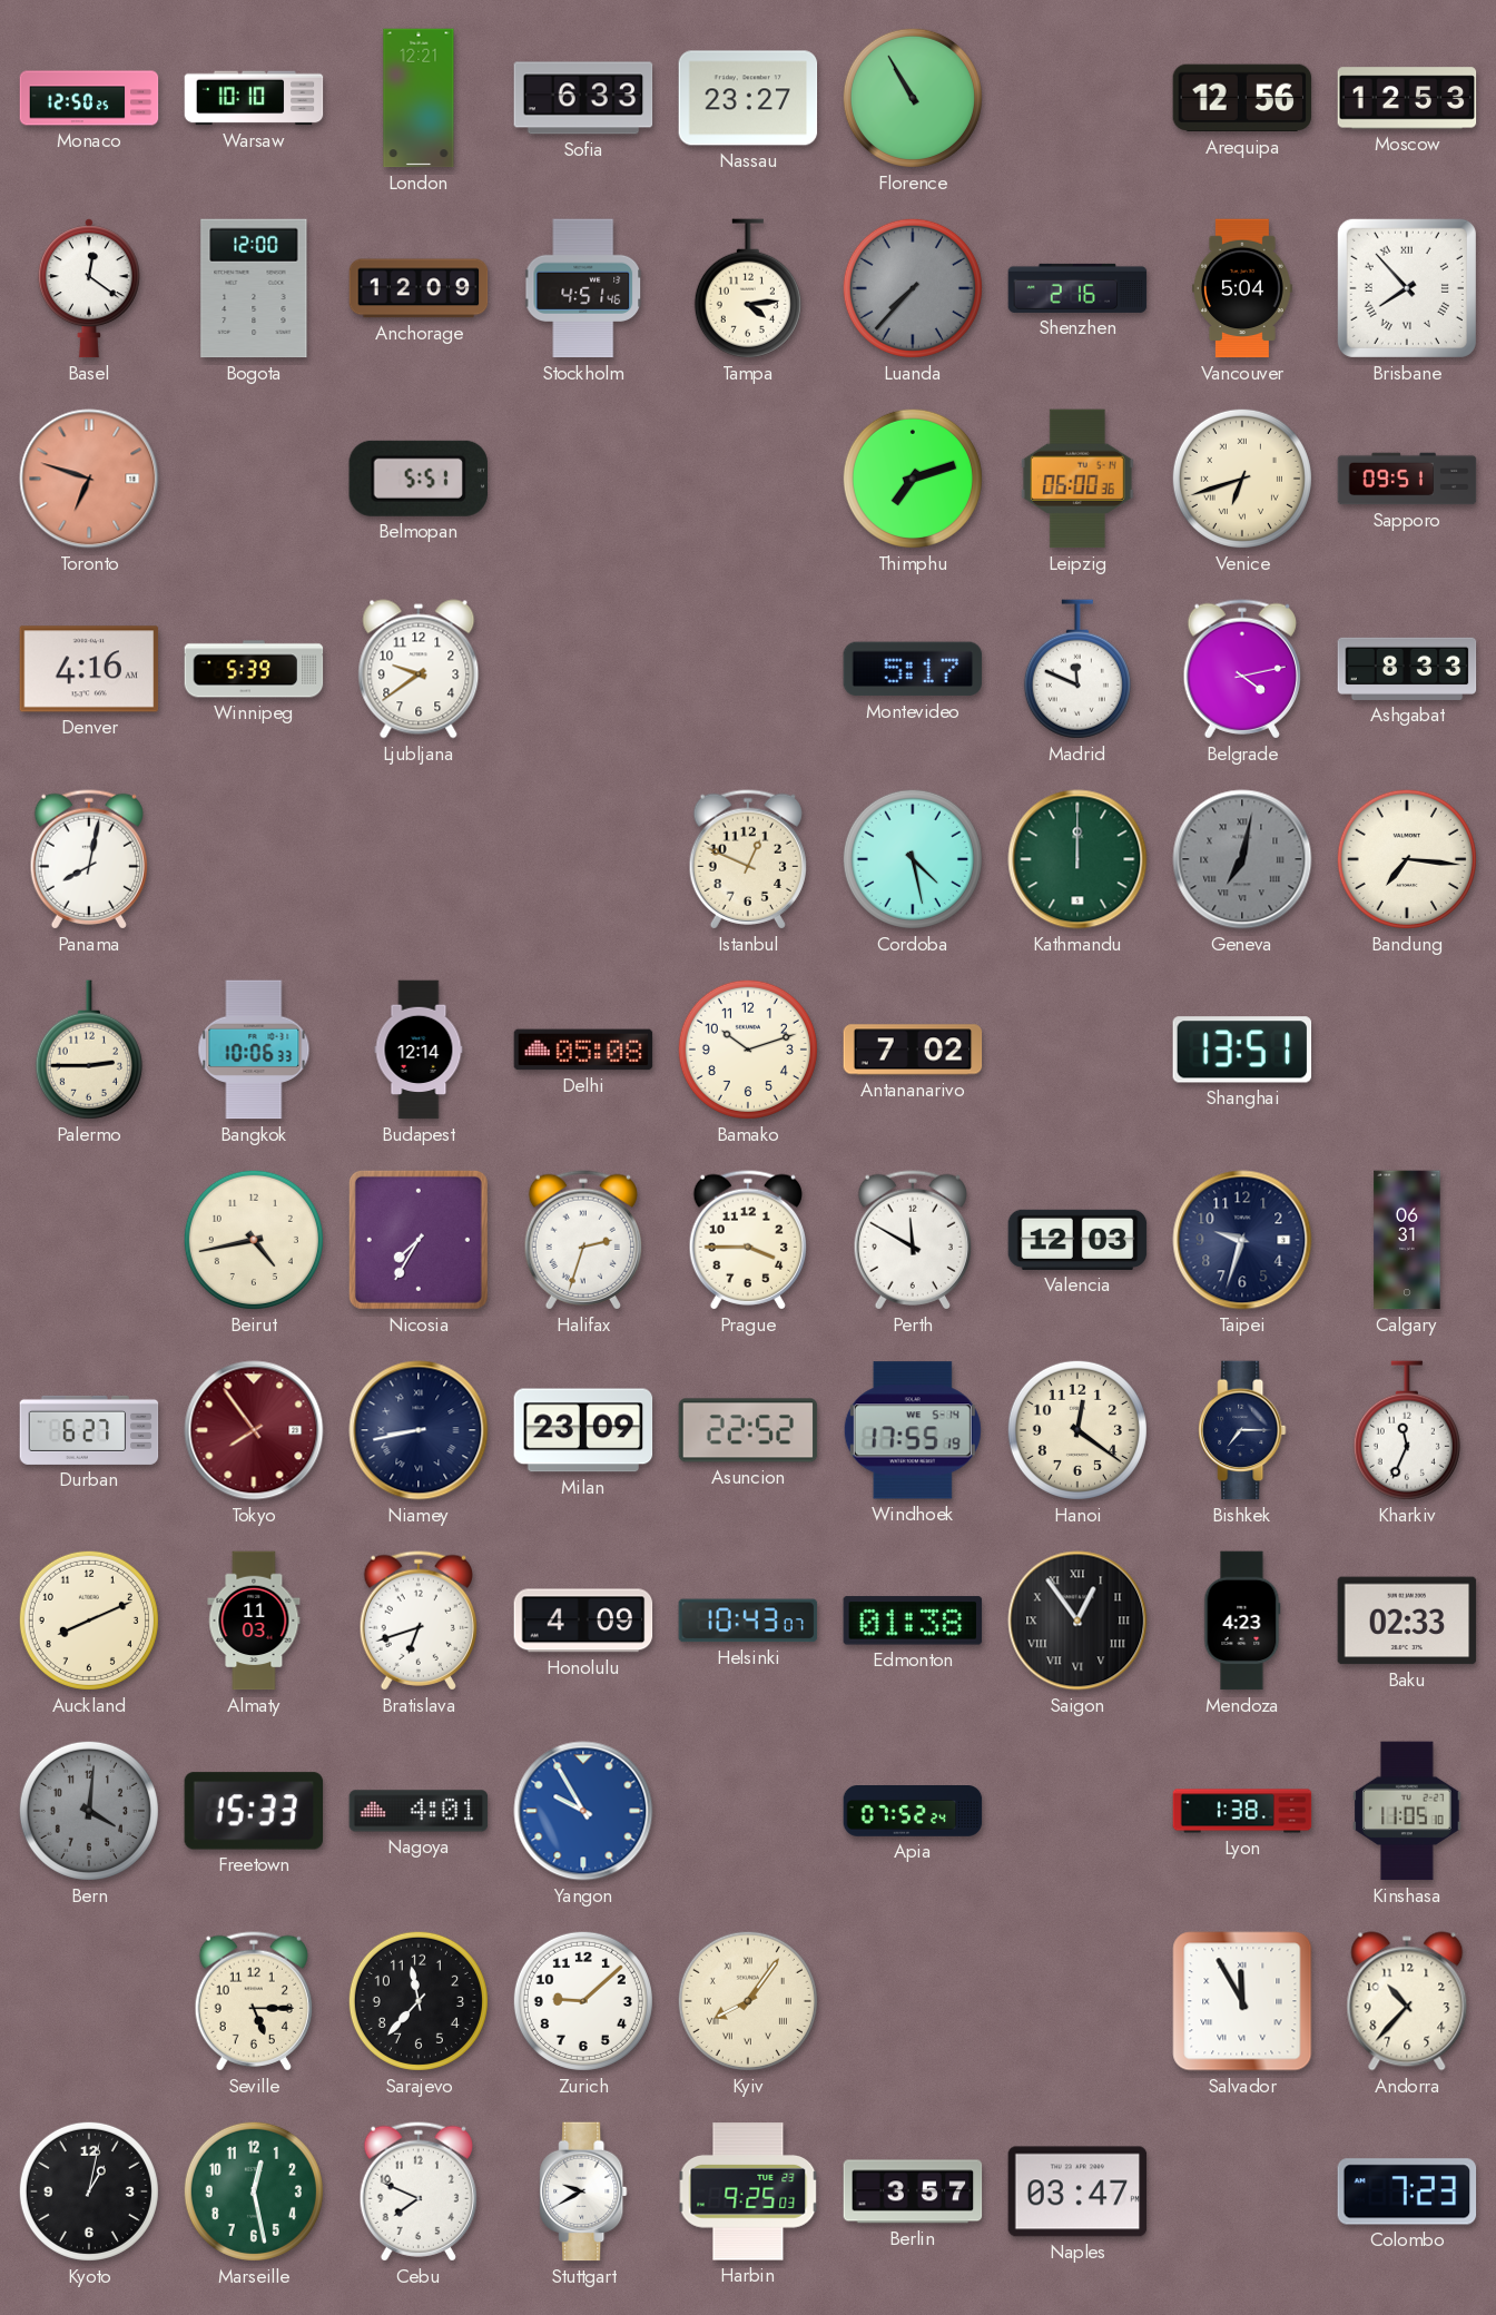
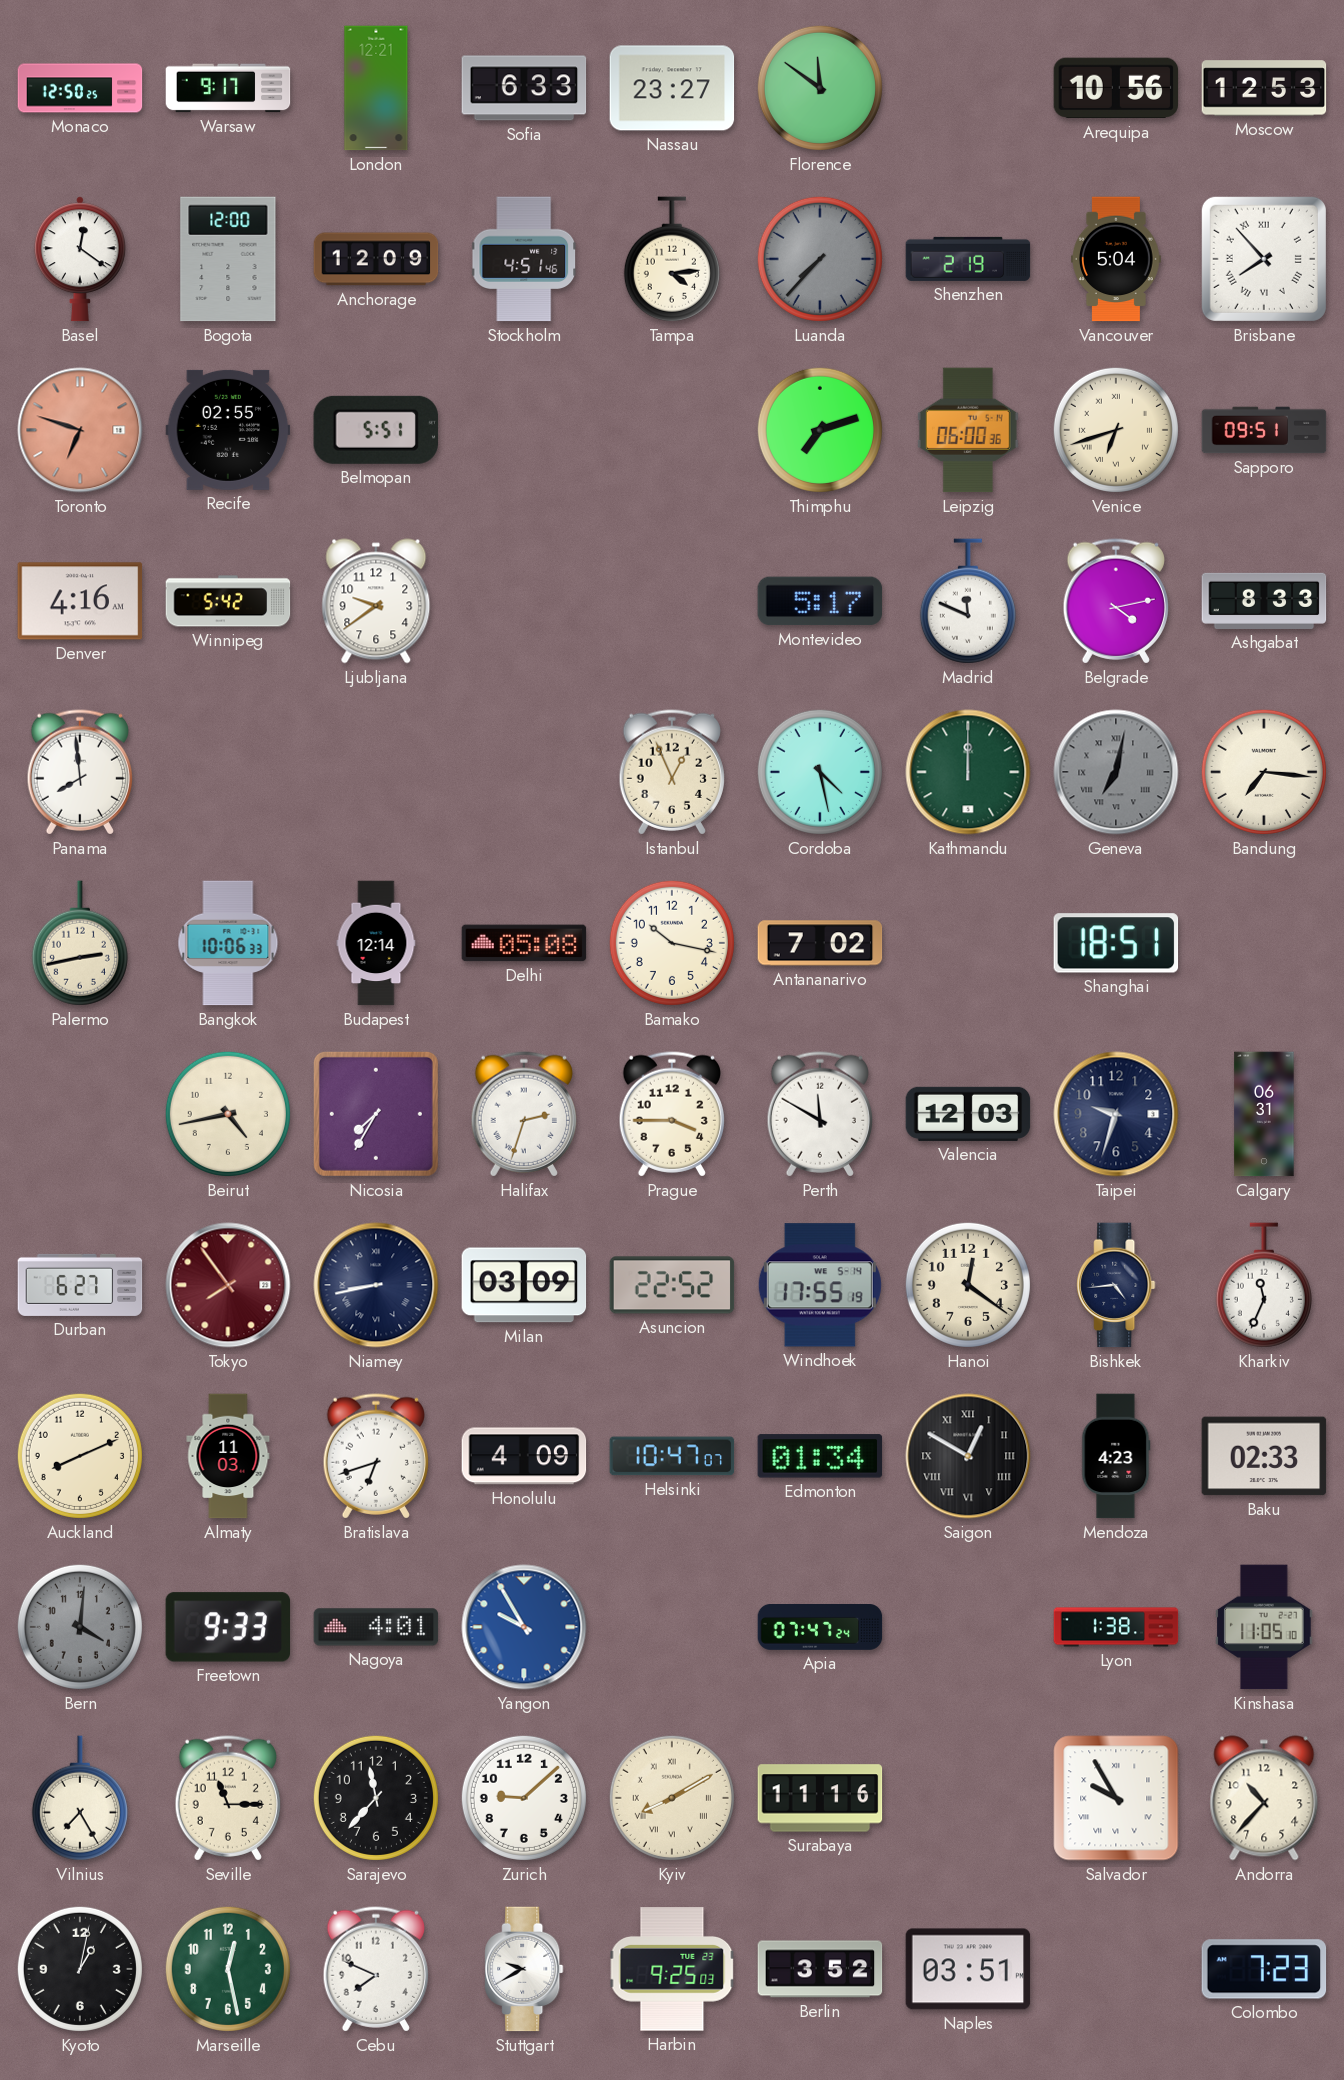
Warsaw: 10:10 -> 9:17
Florence: 10:55 -> 11:51
Arequipa: 12:56 -> 10:56
Shenzhen: 2:16 -> 2:19
Recife: none -> 02:55
Winnipeg: 5:39 -> 5:42
Panama: 8:02 -> 7:59
Istanbul: 12:49 -> 12:56
Palermo: 2:45 -> 2:43
Bamako: 10:12 -> 10:17
Shanghai: 13:51 -> 18:51
Milan: 23:09 -> 03:09
Bishkek: 7:15 -> 4:44
Helsinki: 10:43 -> 10:47
Edmonton: 01:38 -> 01:34
Saigon: 12:54 -> 12:50
Freetown: 15:33 -> 9:33
Apia: 07:52 -> 07:47
Vilnius: none -> 7:25
Seville: 5:15 -> 11:15
Kyiv: 8:06 -> 8:10
Surabaya: none -> 11:16
Salvador: 11:55 -> 9:55
Berlin: 3:57 -> 3:52
Naples: 03:47 -> 03:51
